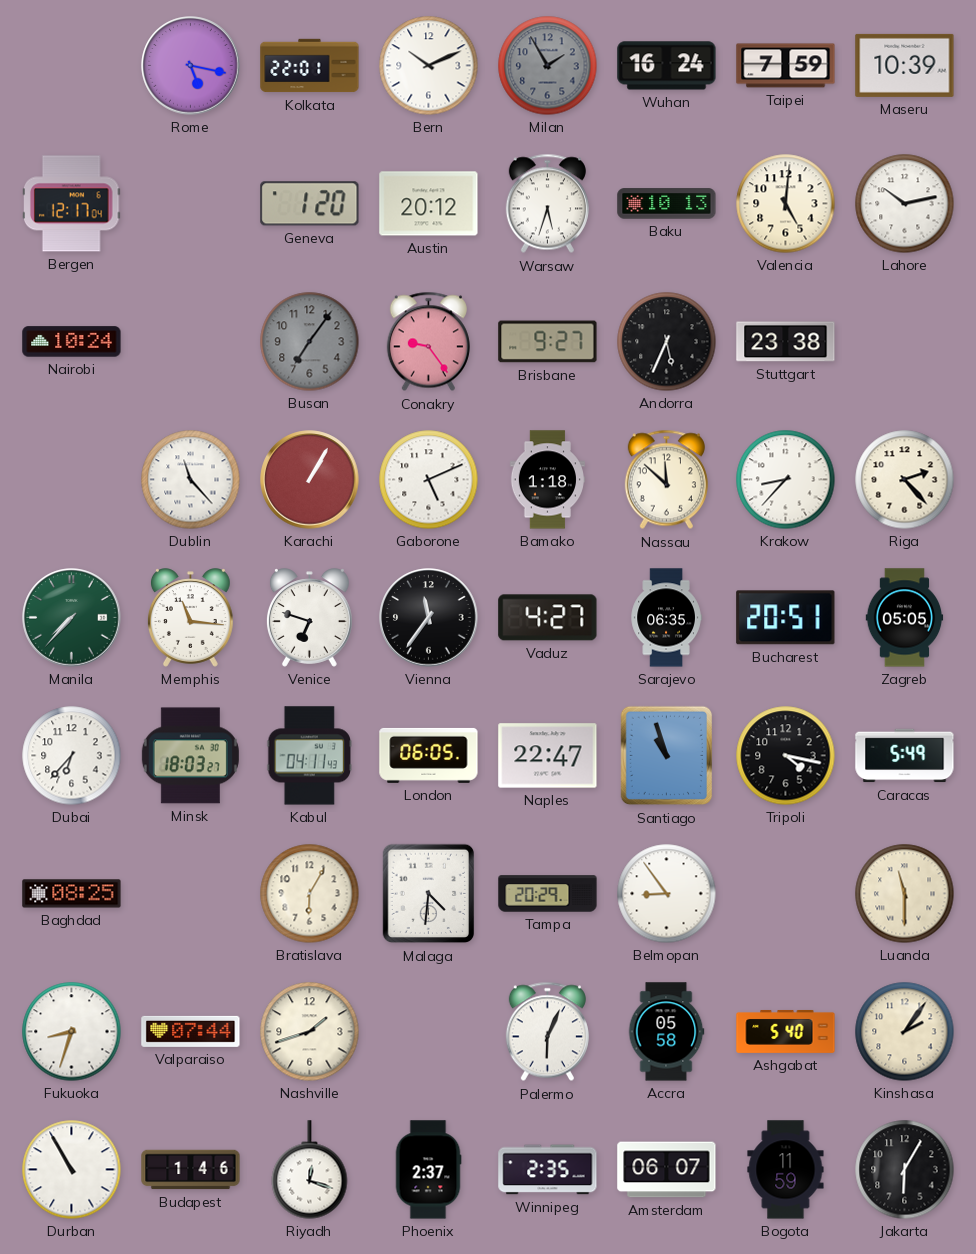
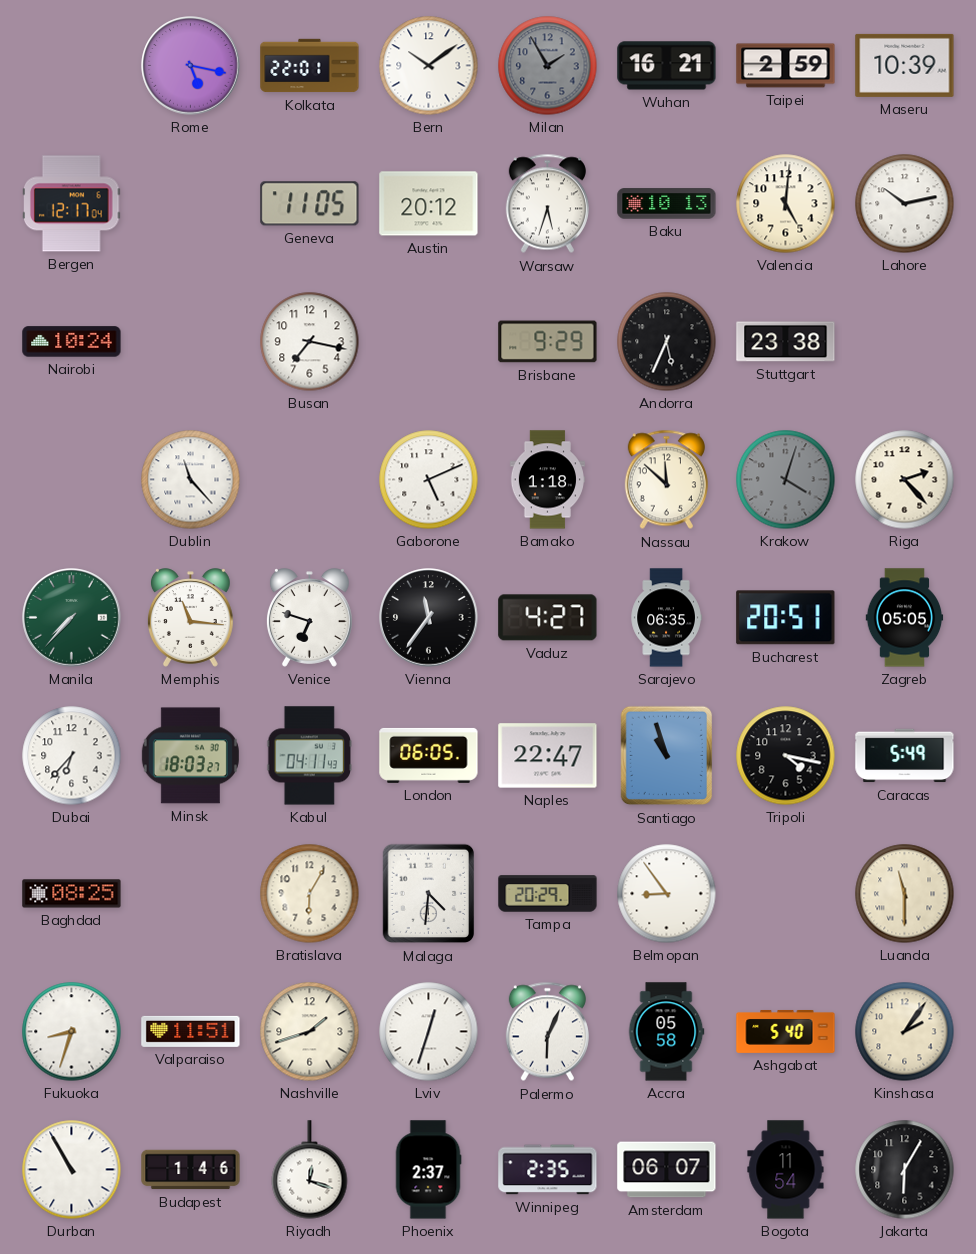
Bern: 10:11 -> 10:09
Wuhan: 16:24 -> 16:21
Taipei: 7:59 -> 2:59
Geneva: 1:20 -> 11:05
Busan: 7:06 -> 7:17
Busan dial: grey -> white
Conakry: 9:24 -> none
Brisbane: 9:27 -> 9:29
Karachi: 1:05 -> none
Krakow: 8:37 -> 4:03
Krakow dial: white -> grey
Valparaiso: 07:44 -> 11:51
Lviv: none -> 12:33
Bogota: 11:59 -> 11:54
